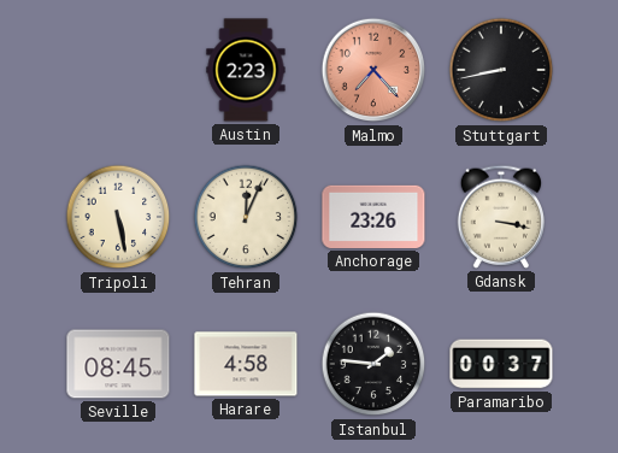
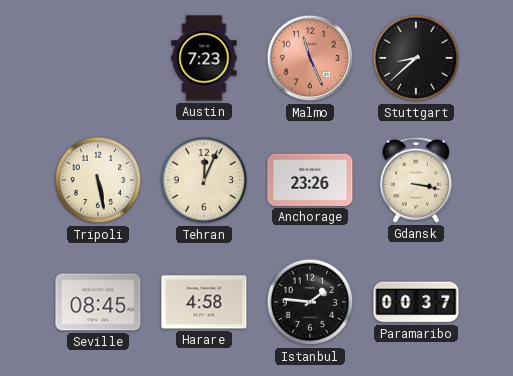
Austin: 2:23 -> 7:23
Malmo: 7:23 -> 11:26
Stuttgart: 8:43 -> 8:38
